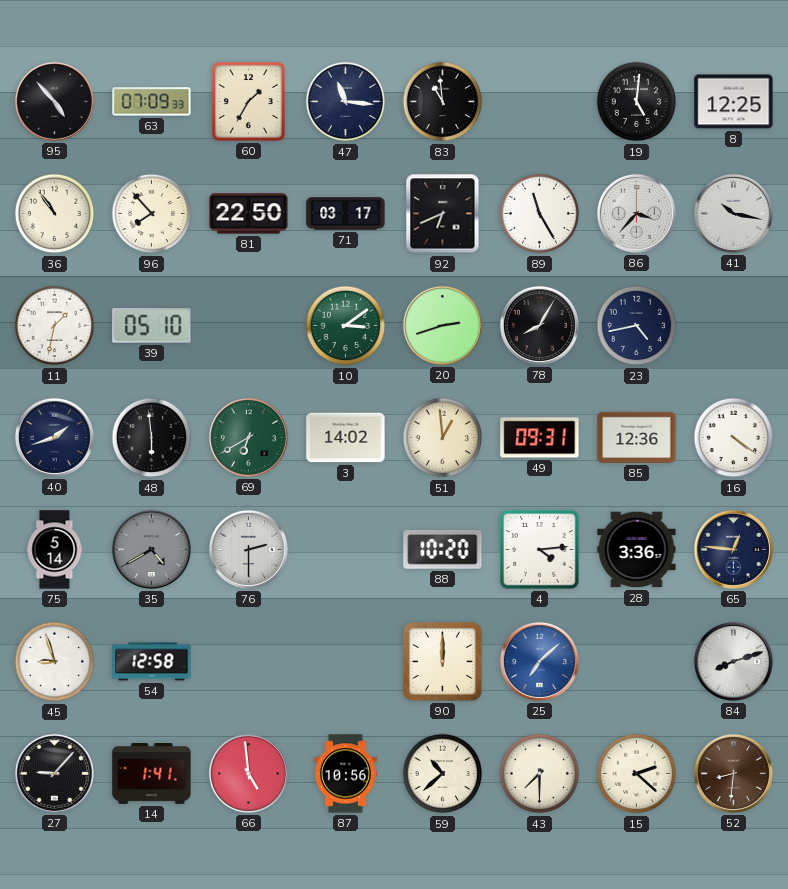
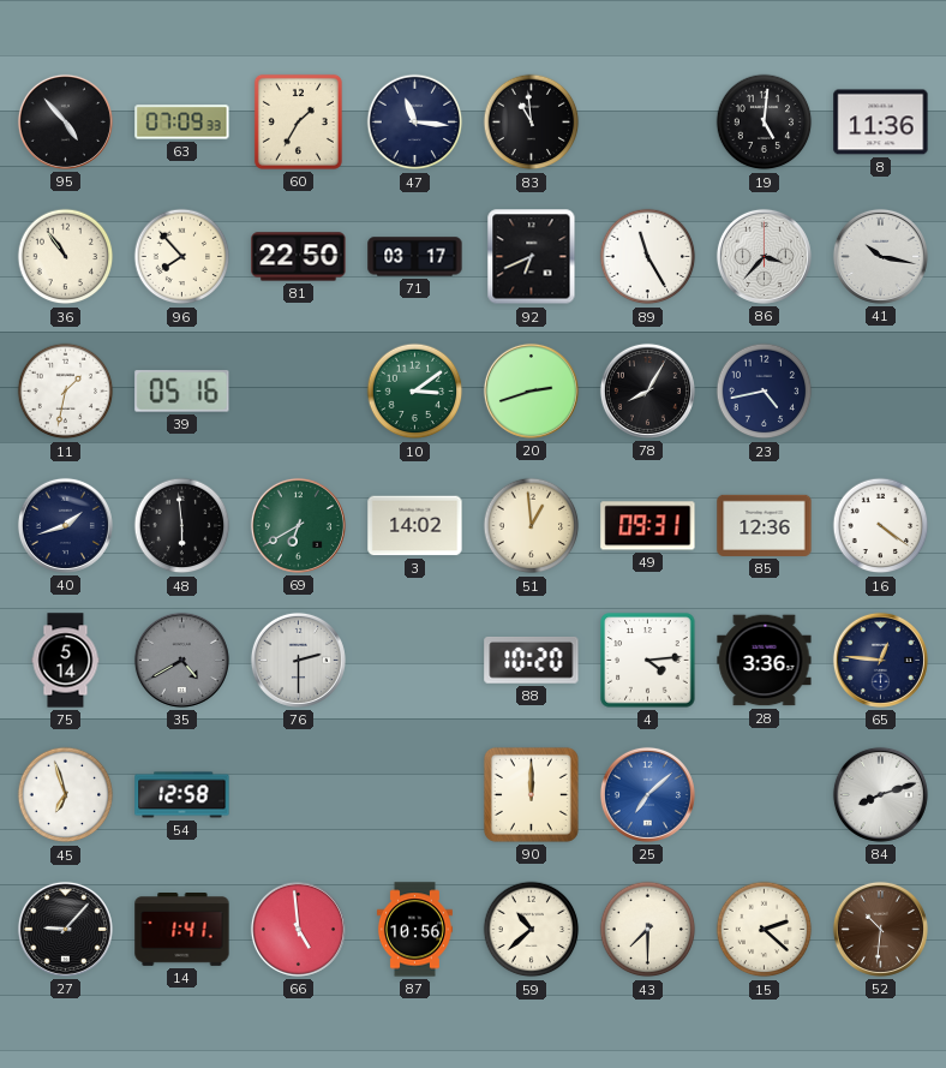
8: 12:25 -> 11:36
39: 05:10 -> 05:16
45: 8:57 -> 6:57
52: 8:31 -> 10:31
